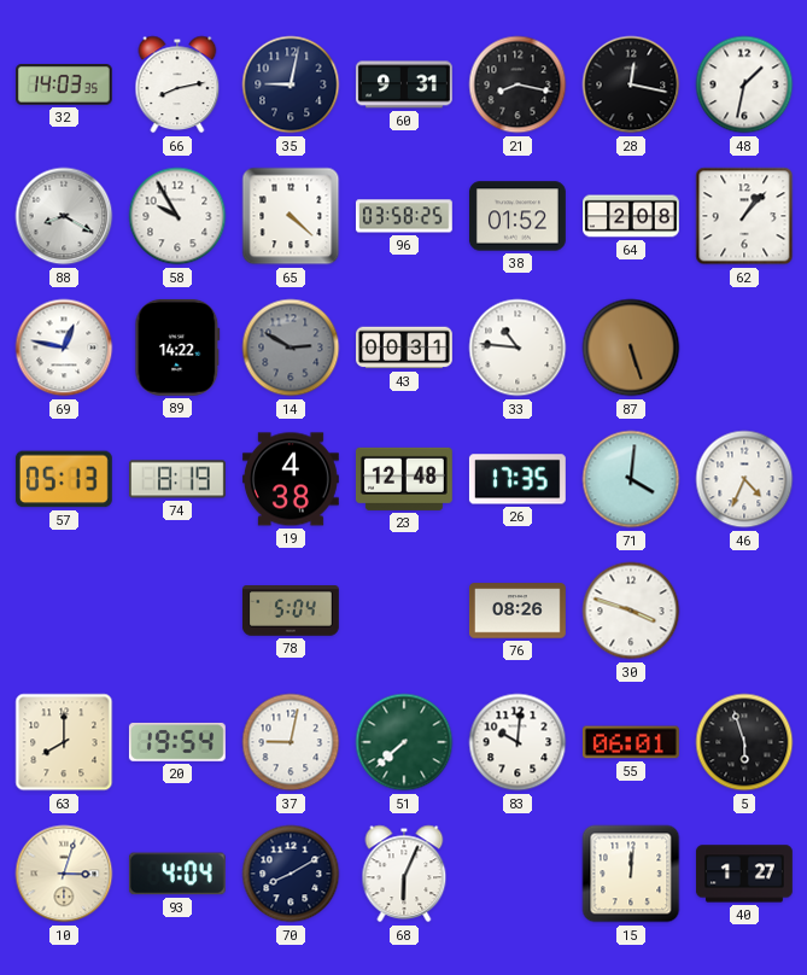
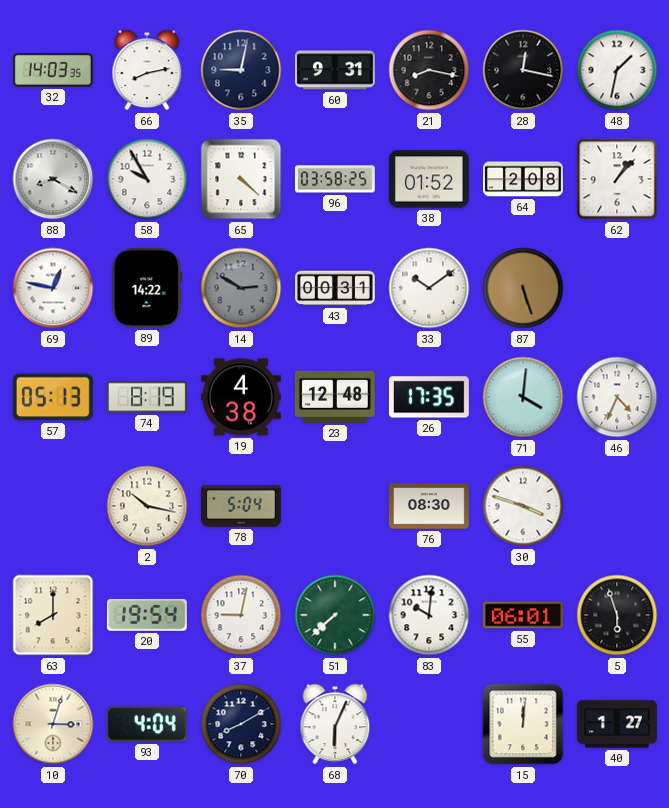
33: 10:46 -> 10:09
2: none -> 10:17
76: 08:26 -> 08:30
